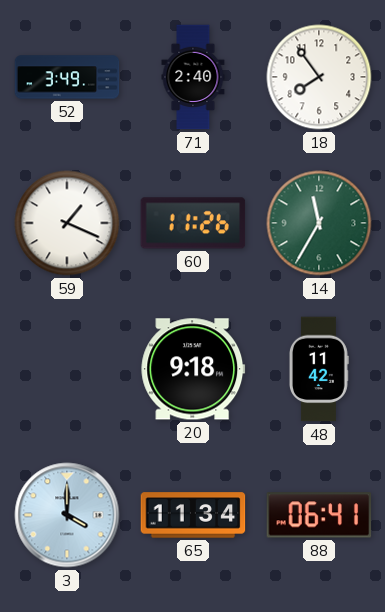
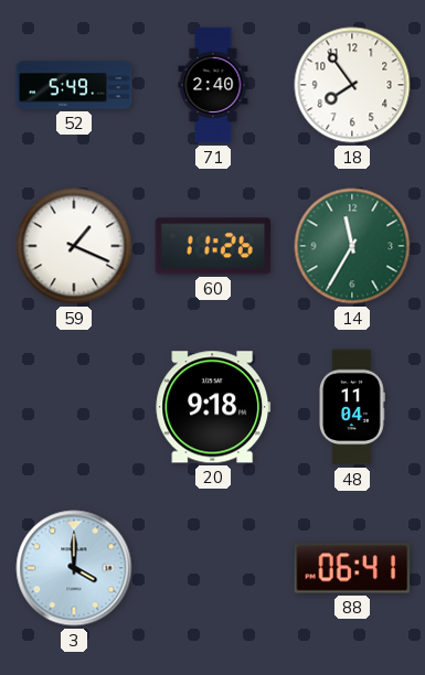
52: 3:49 -> 5:49
48: 11:42 -> 11:04
65: 11:34 -> none
